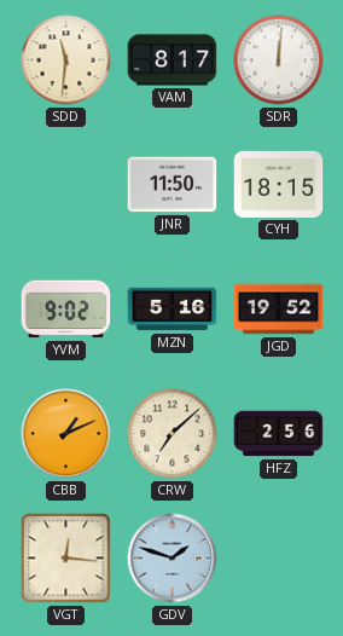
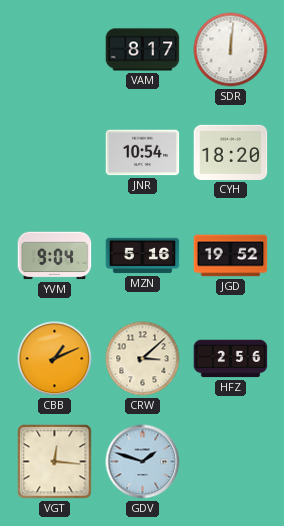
SDD: 11:31 -> none
JNR: 11:50 -> 10:54
CYH: 18:15 -> 18:20
YVM: 9:02 -> 9:04
CRW: 7:08 -> 3:08
